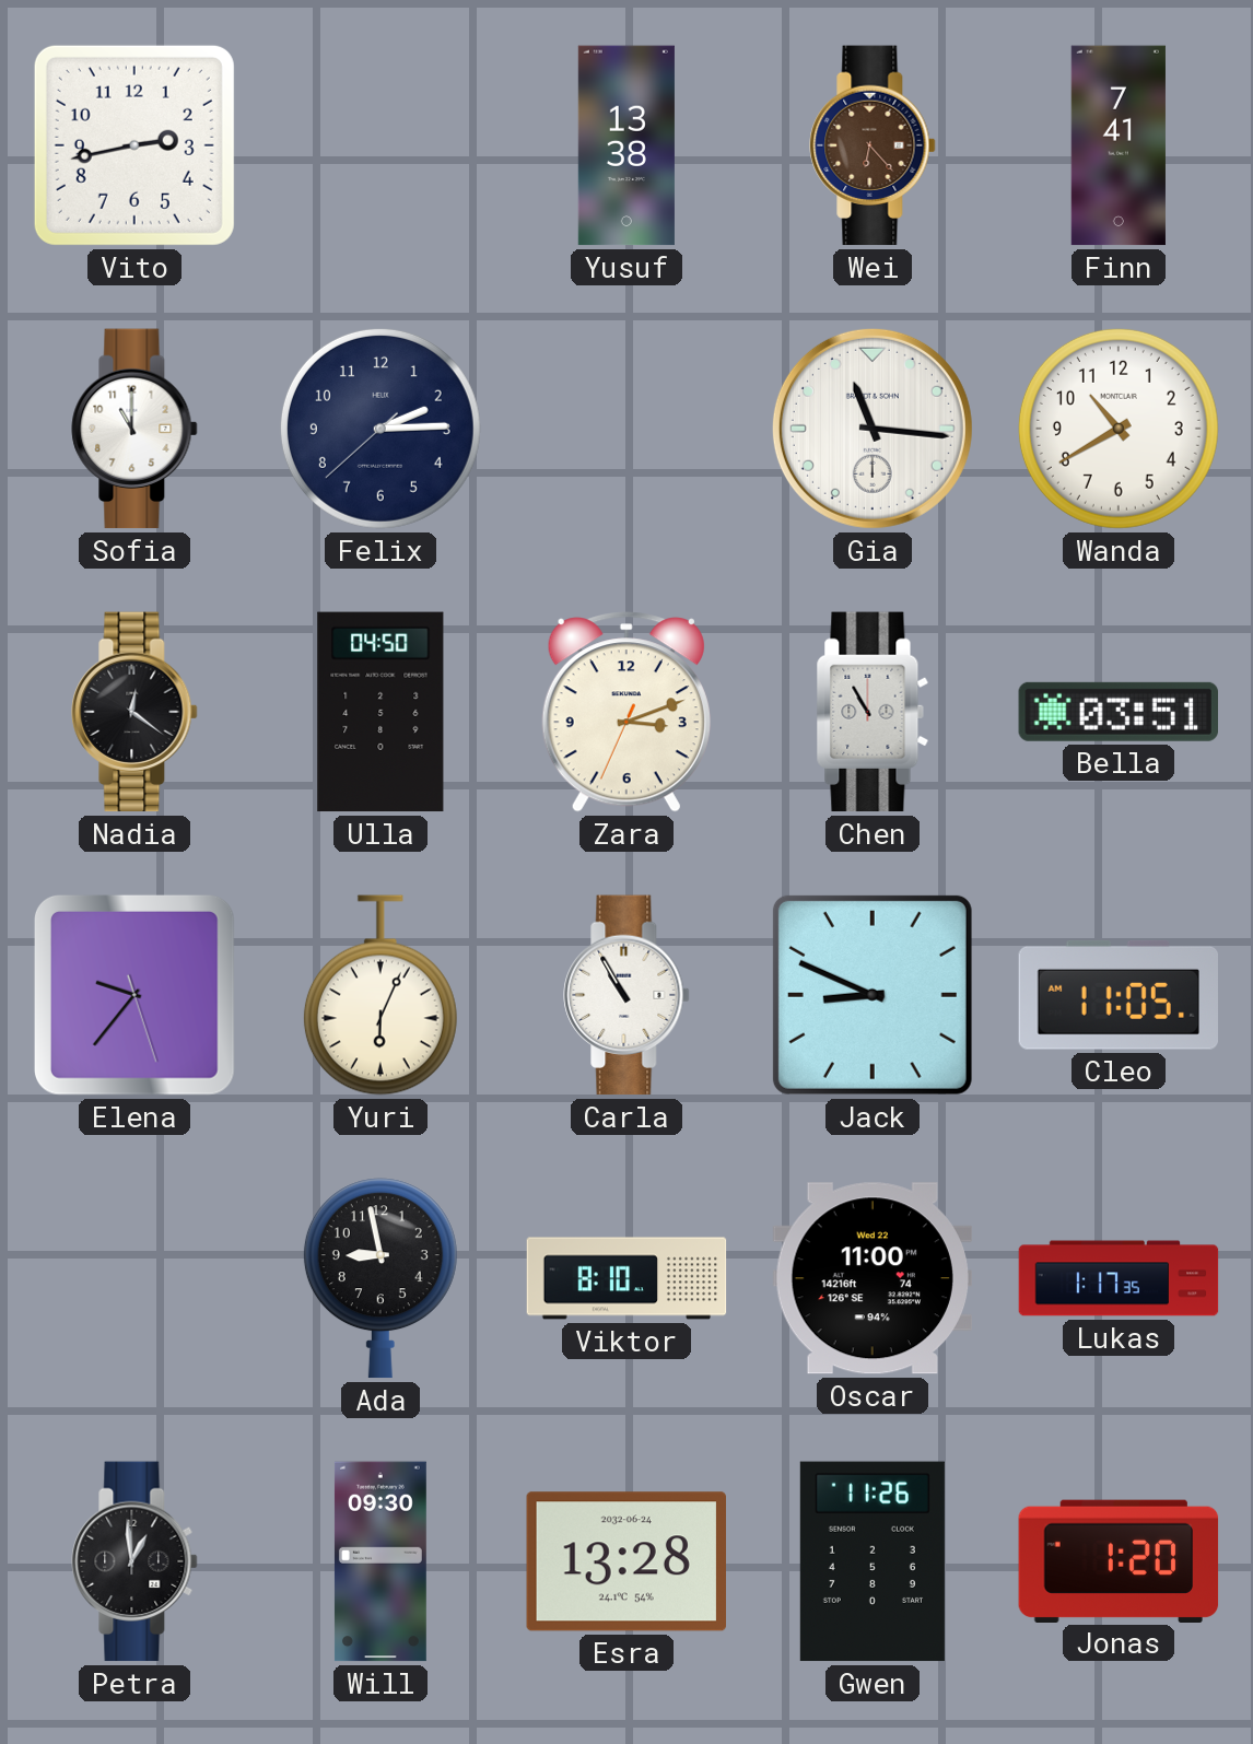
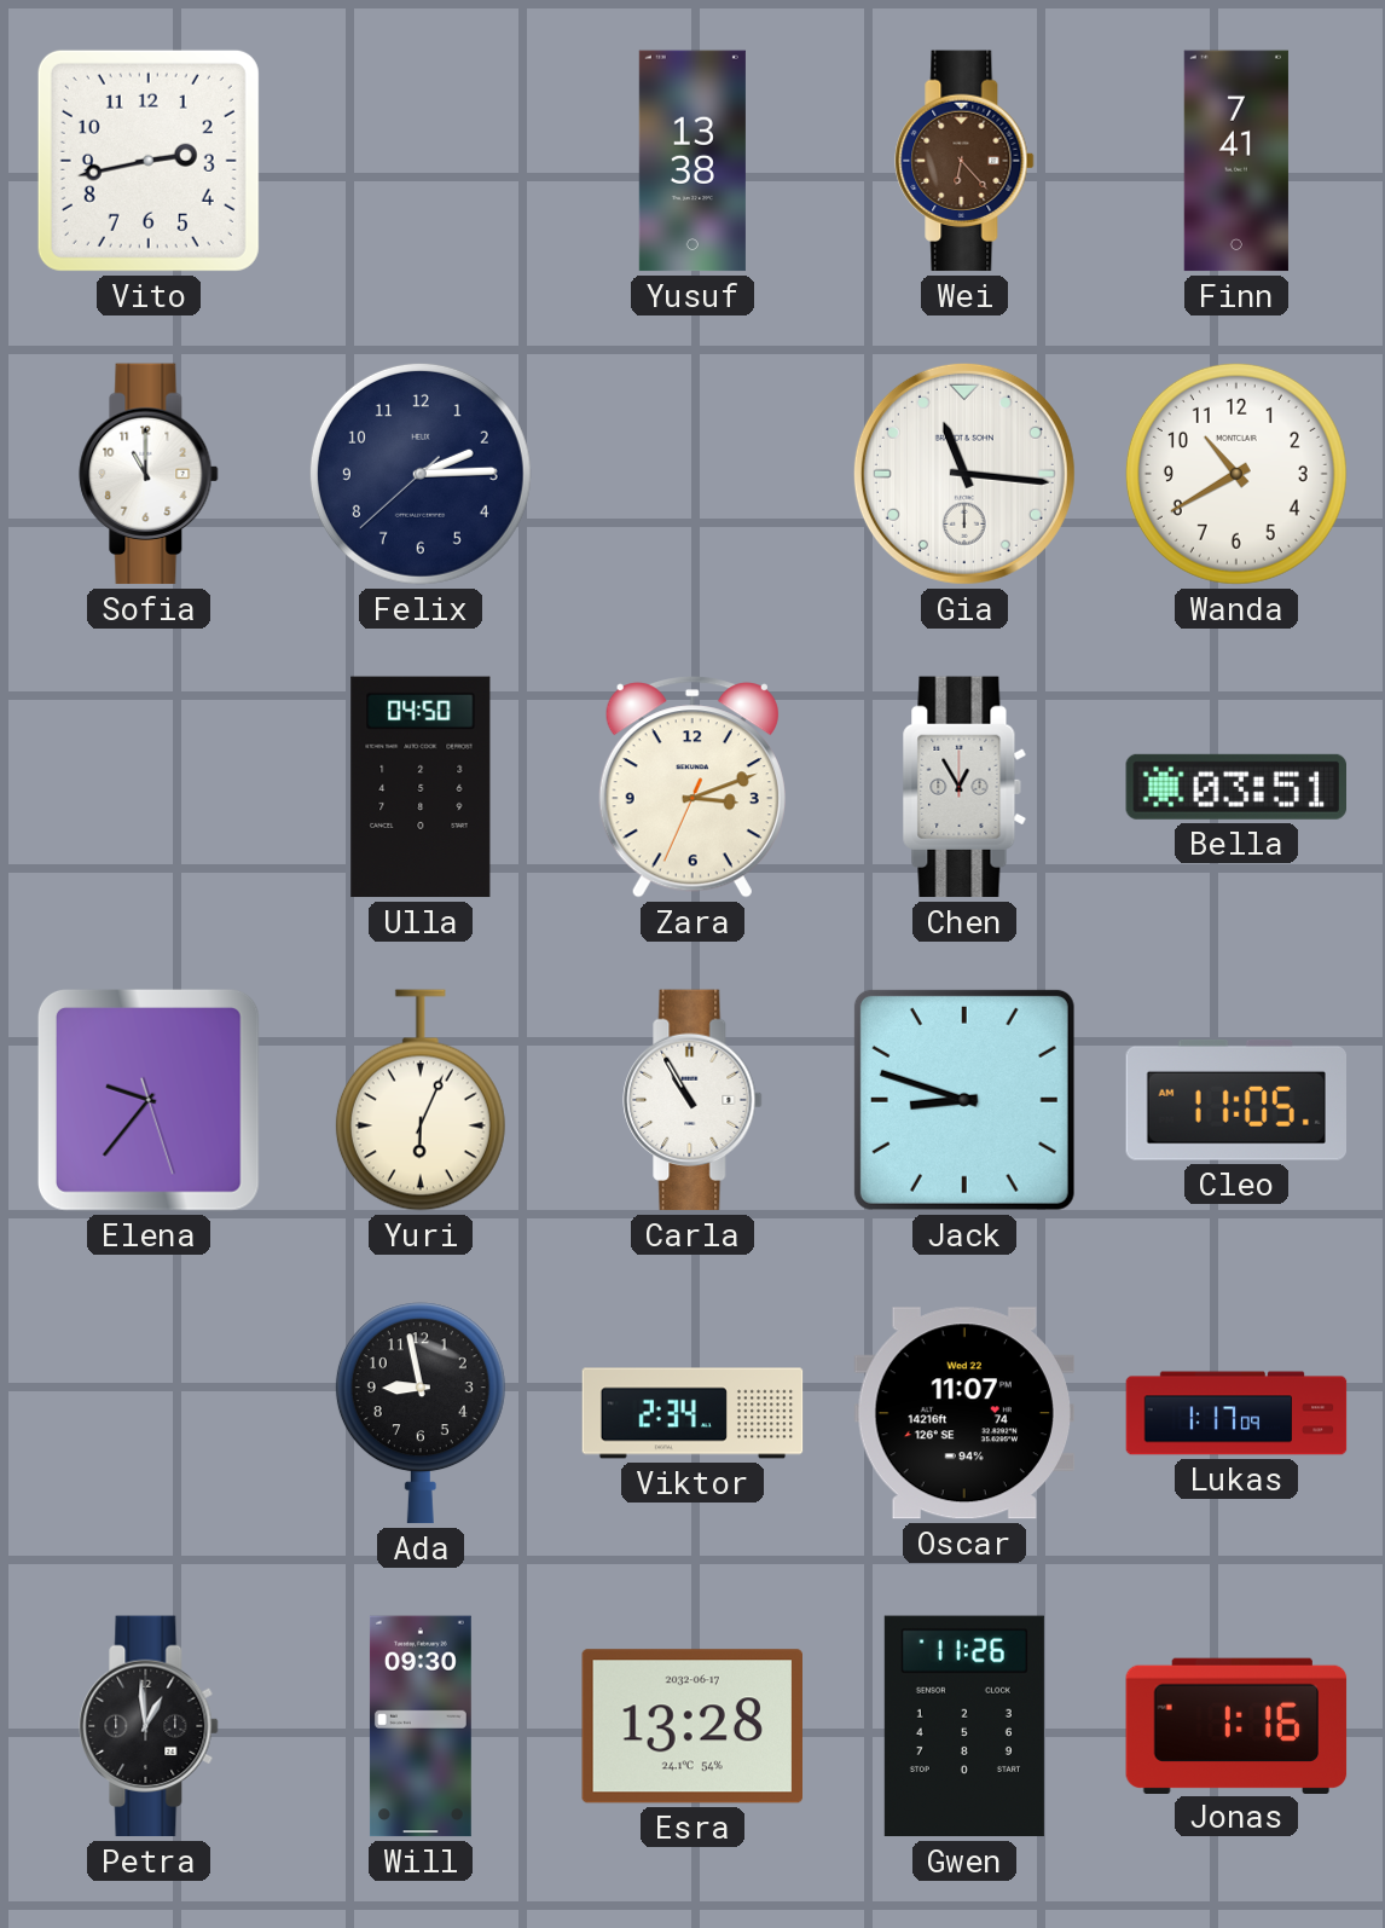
Nadia: 12:21 -> none
Chen: 10:55 -> 12:55
Jack: 8:49 -> 8:48
Viktor: 8:10 -> 2:34
Oscar: 11:00 -> 11:07
Lukas: 1:17:35 -> 1:17:09
Esra date: 2032-06-24 -> 2032-06-17
Jonas: 1:20 -> 1:16
